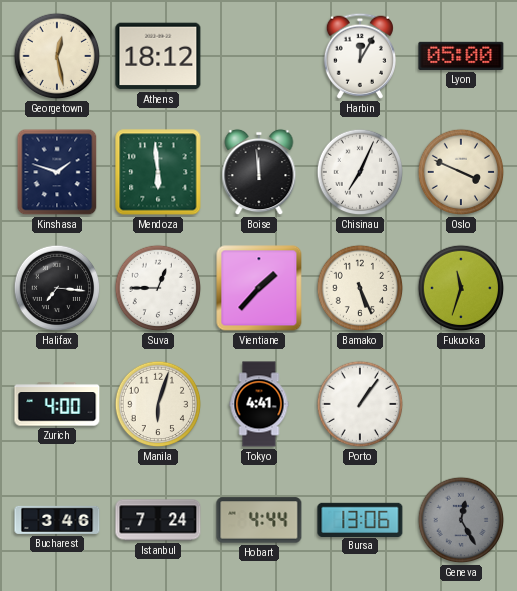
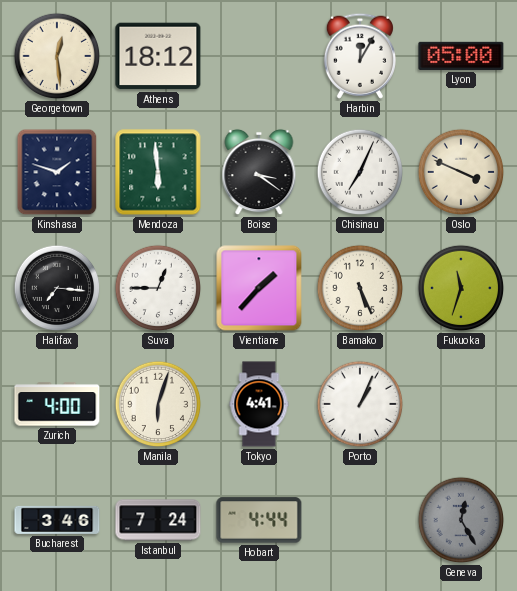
Georgetown: 12:28 -> 12:29
Boise: 11:59 -> 3:21
Porto: 1:06 -> 1:04
Bursa: 13:06 -> none
